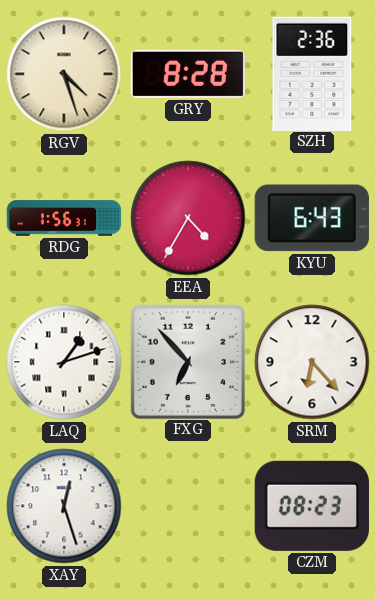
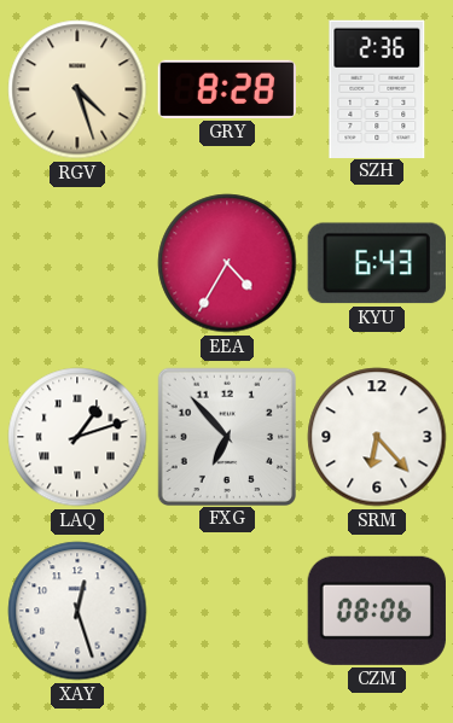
RDG: 1:56 -> none
CZM: 08:23 -> 08:06
